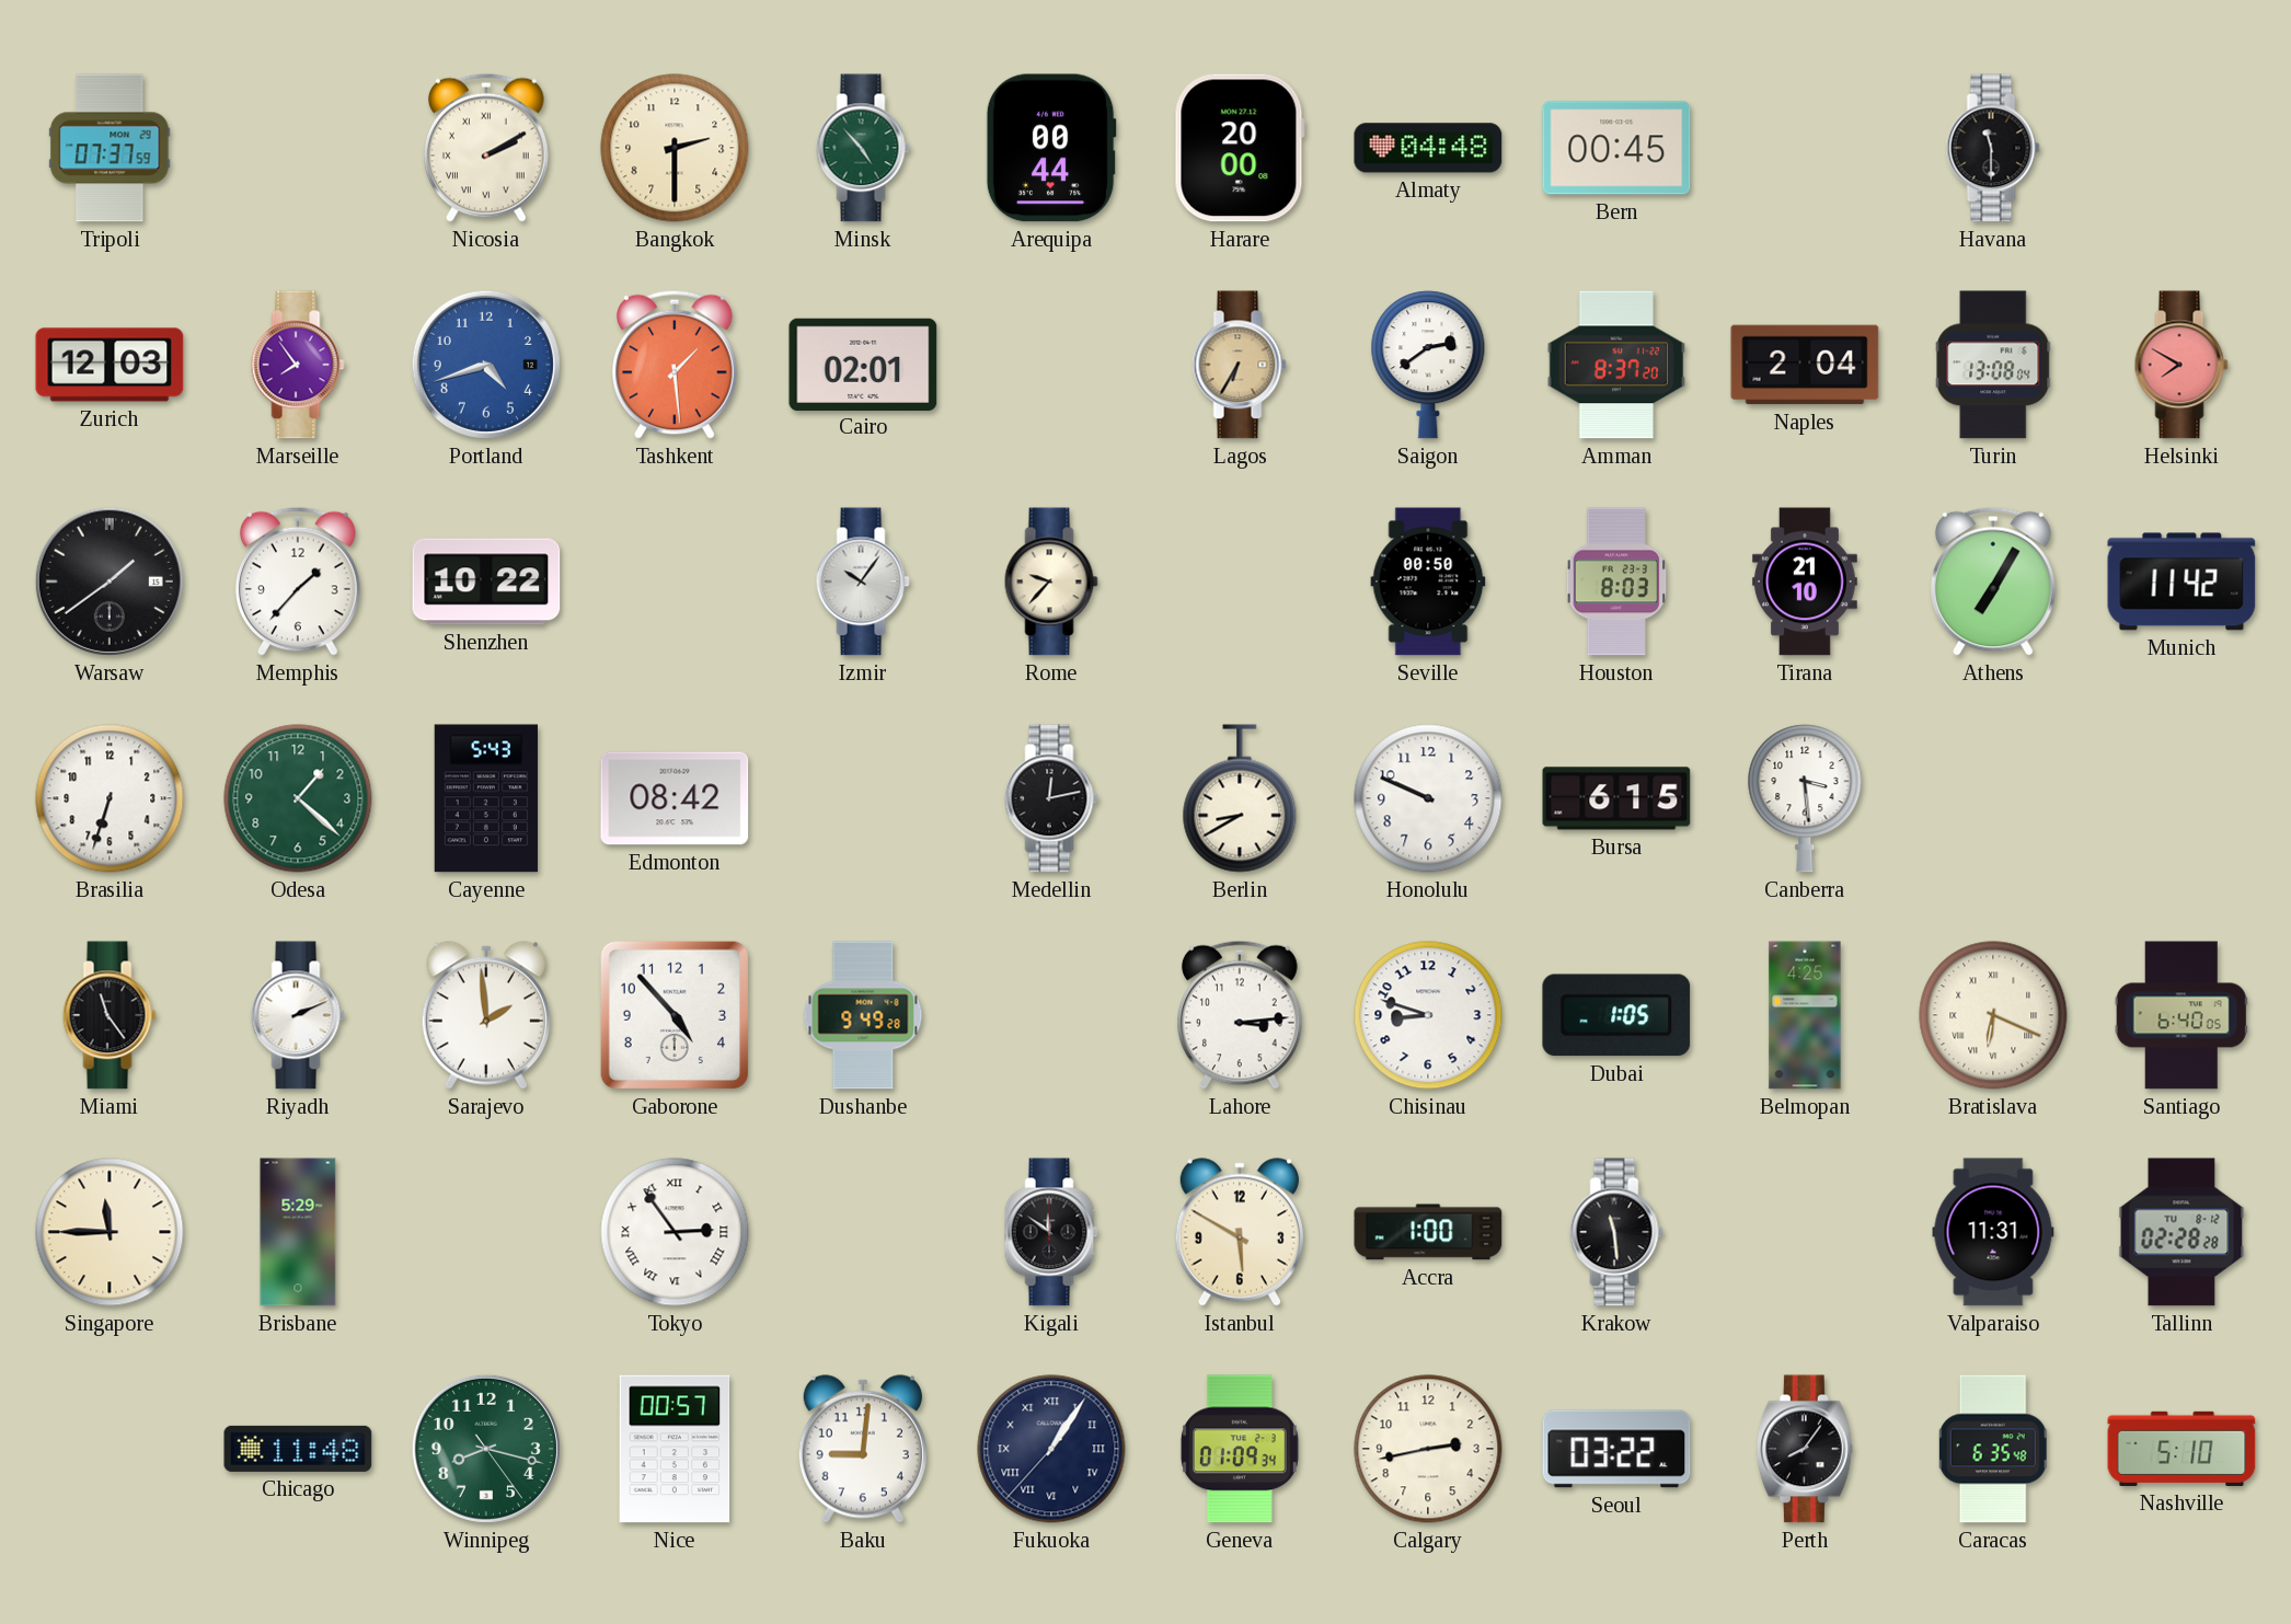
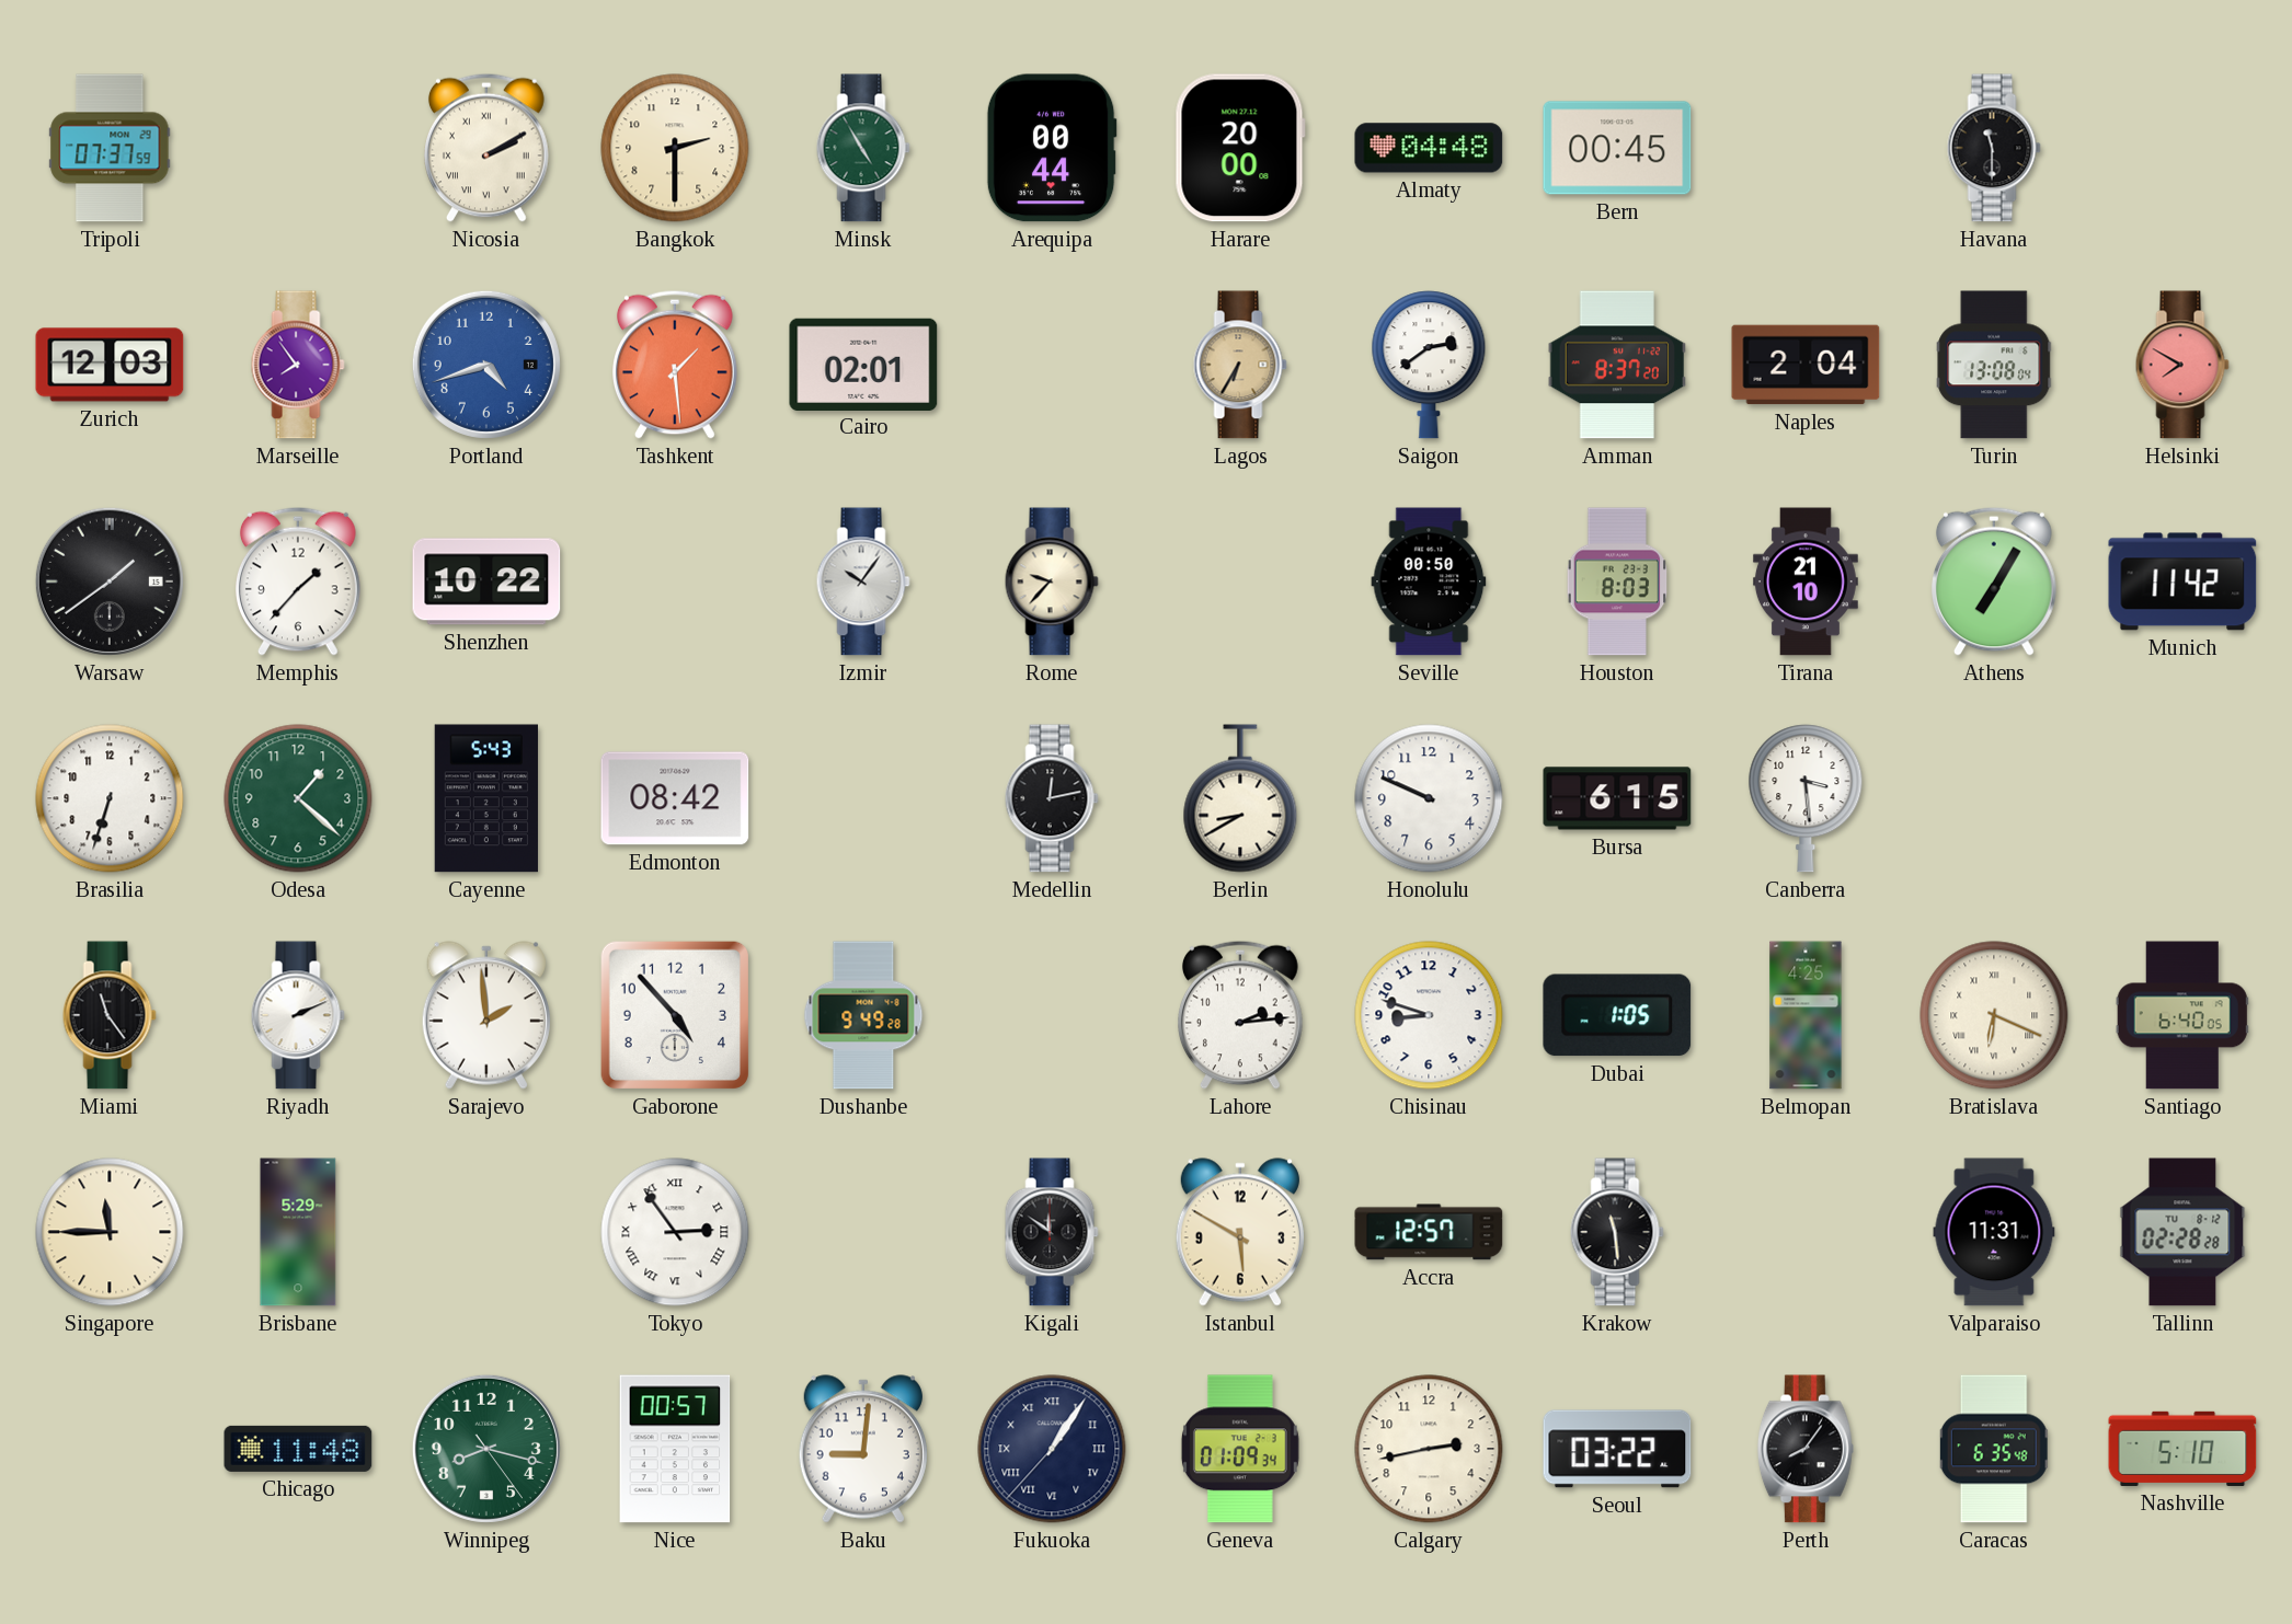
Minsk: 4:53 -> 4:55
Lahore: 3:14 -> 2:14
Accra: 1:00 -> 12:57
